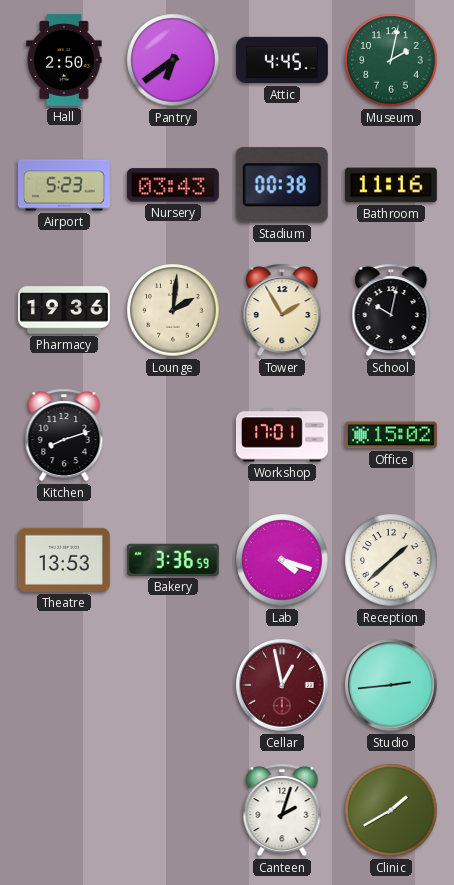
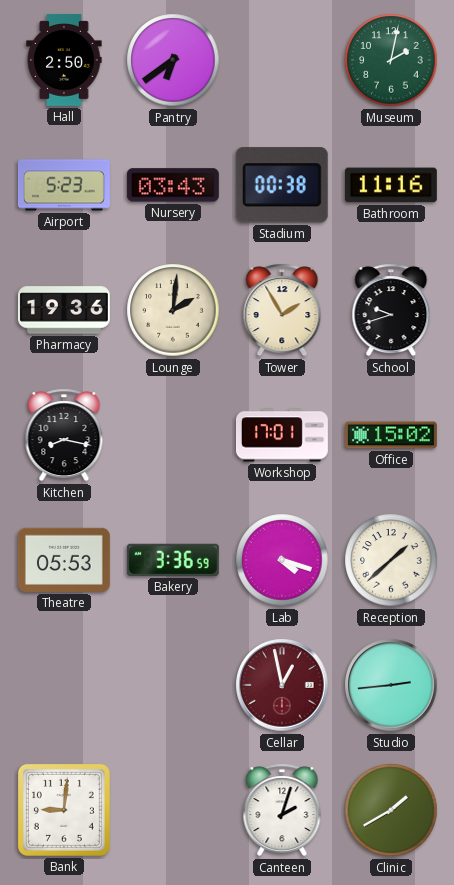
Attic: 4:45 -> none
School: 10:02 -> 9:42
Kitchen: 8:12 -> 8:17
Theatre: 13:53 -> 05:53
Bank: none -> 9:01
